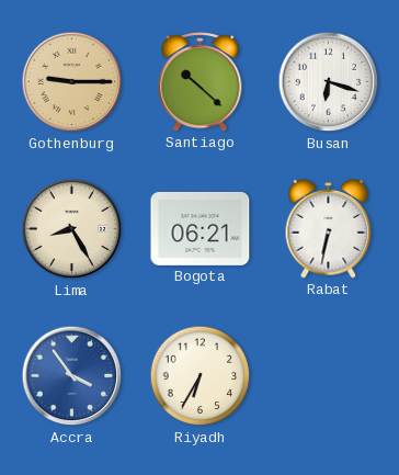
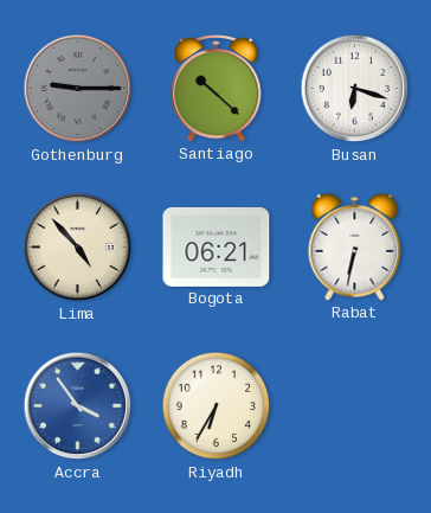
Gothenburg dial: champagne -> grey
Lima: 8:25 -> 4:53
